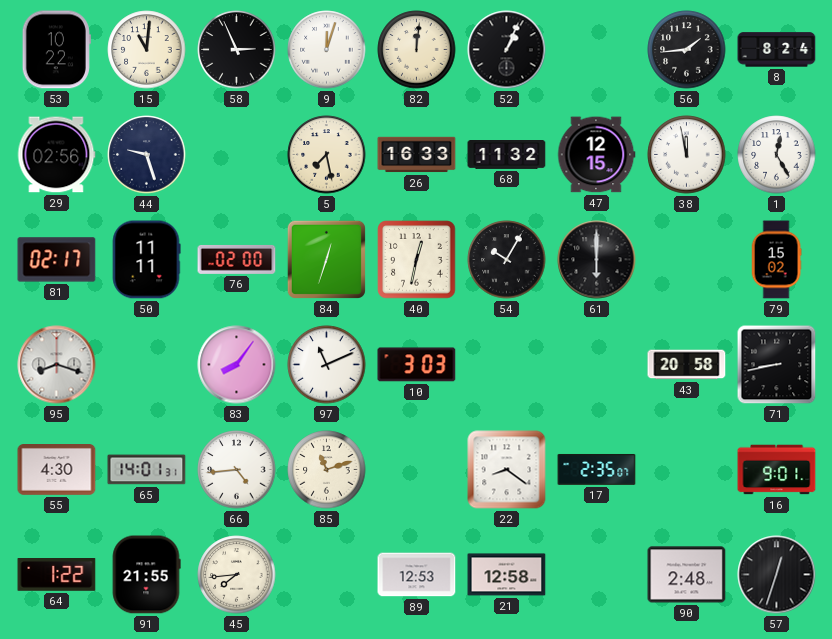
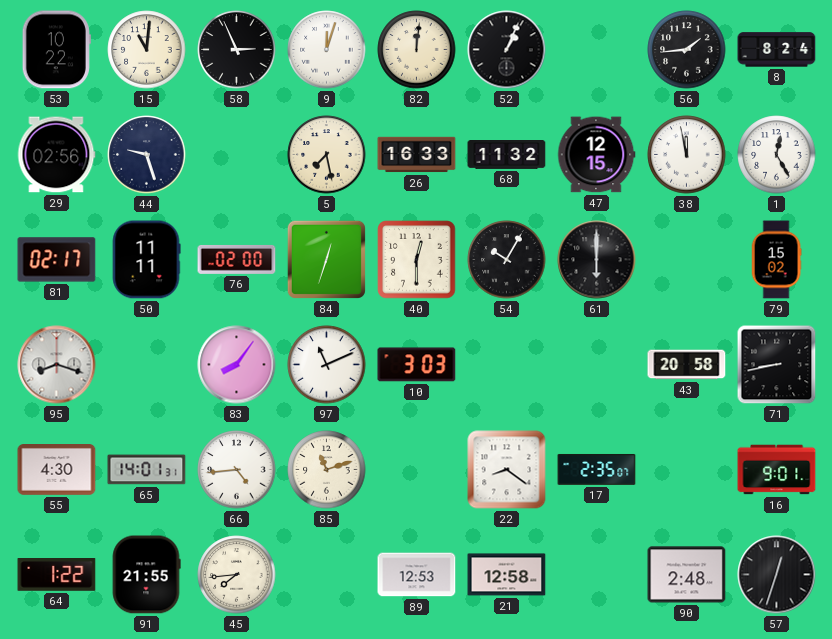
40: 12:32 -> 12:30
